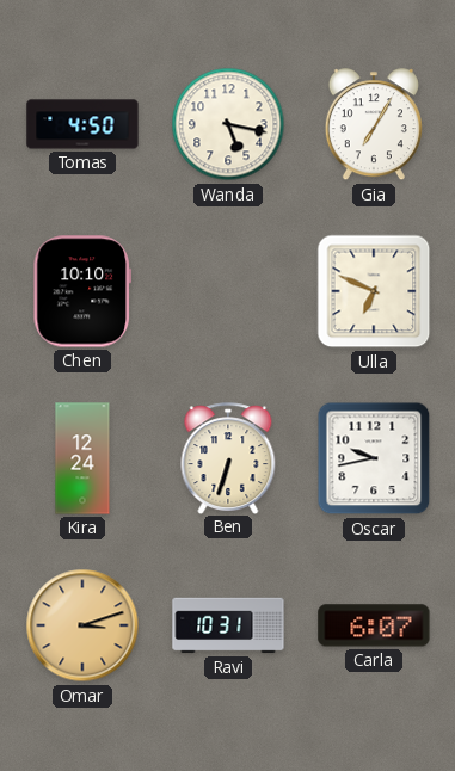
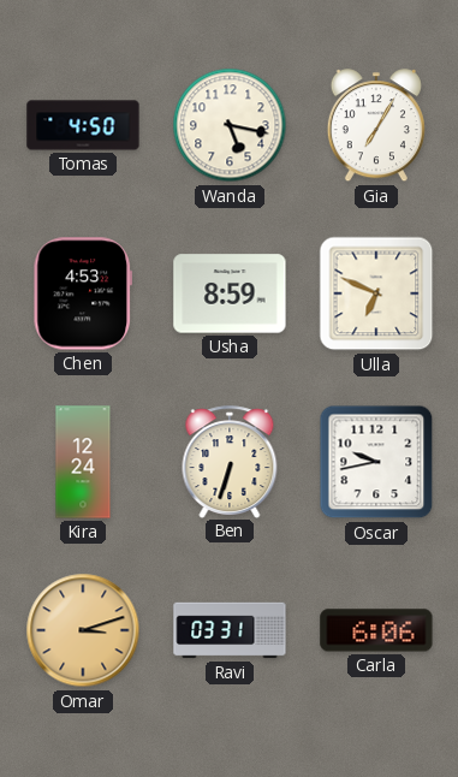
Chen: 10:10 -> 4:53
Usha: none -> 8:59
Ravi: 10:31 -> 03:31
Carla: 6:07 -> 6:06
